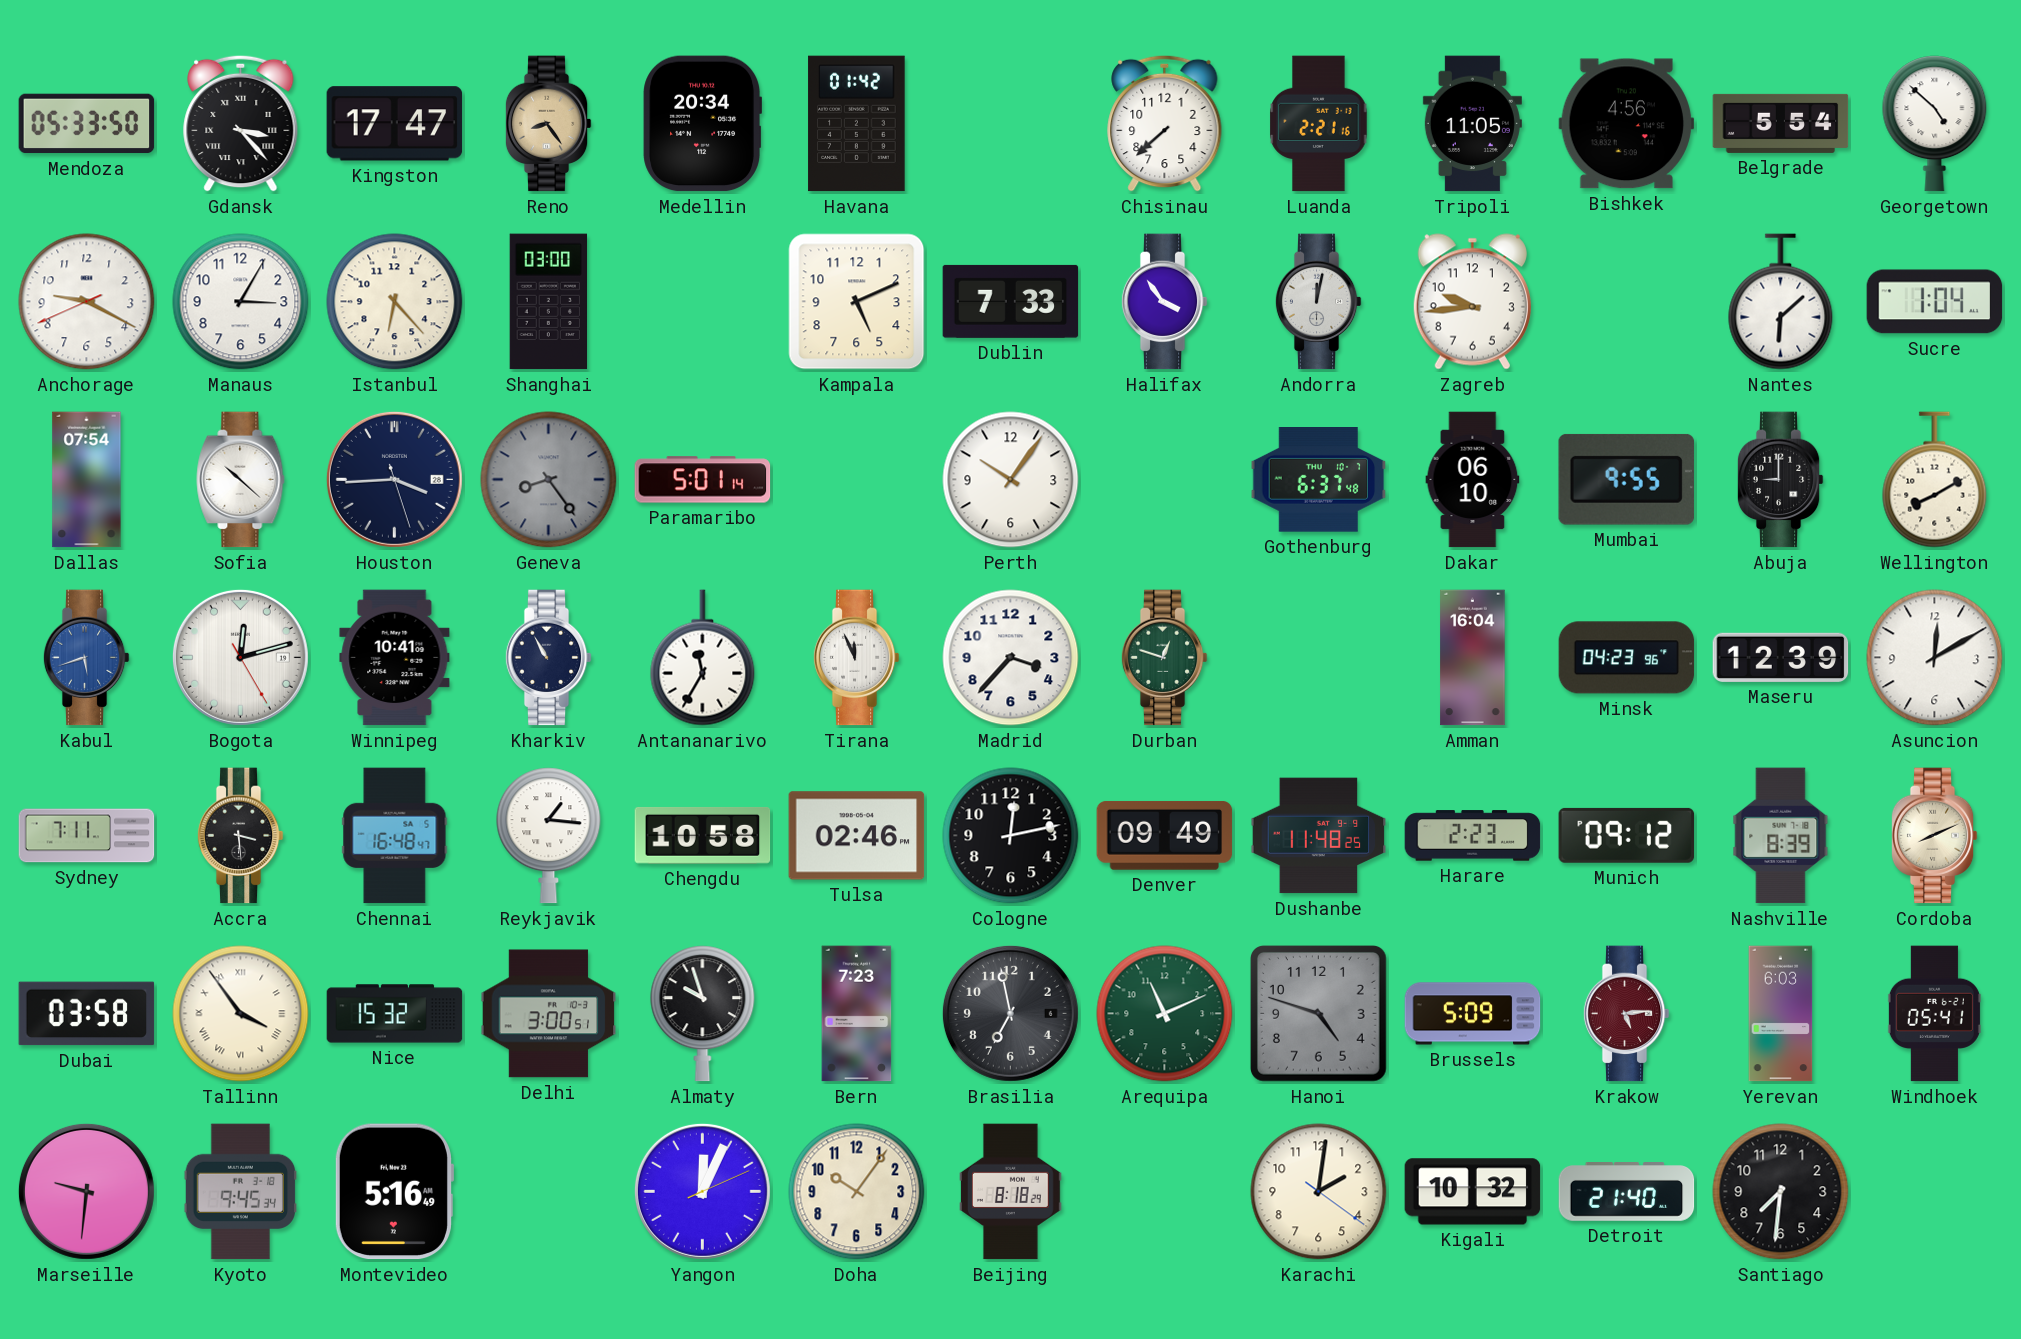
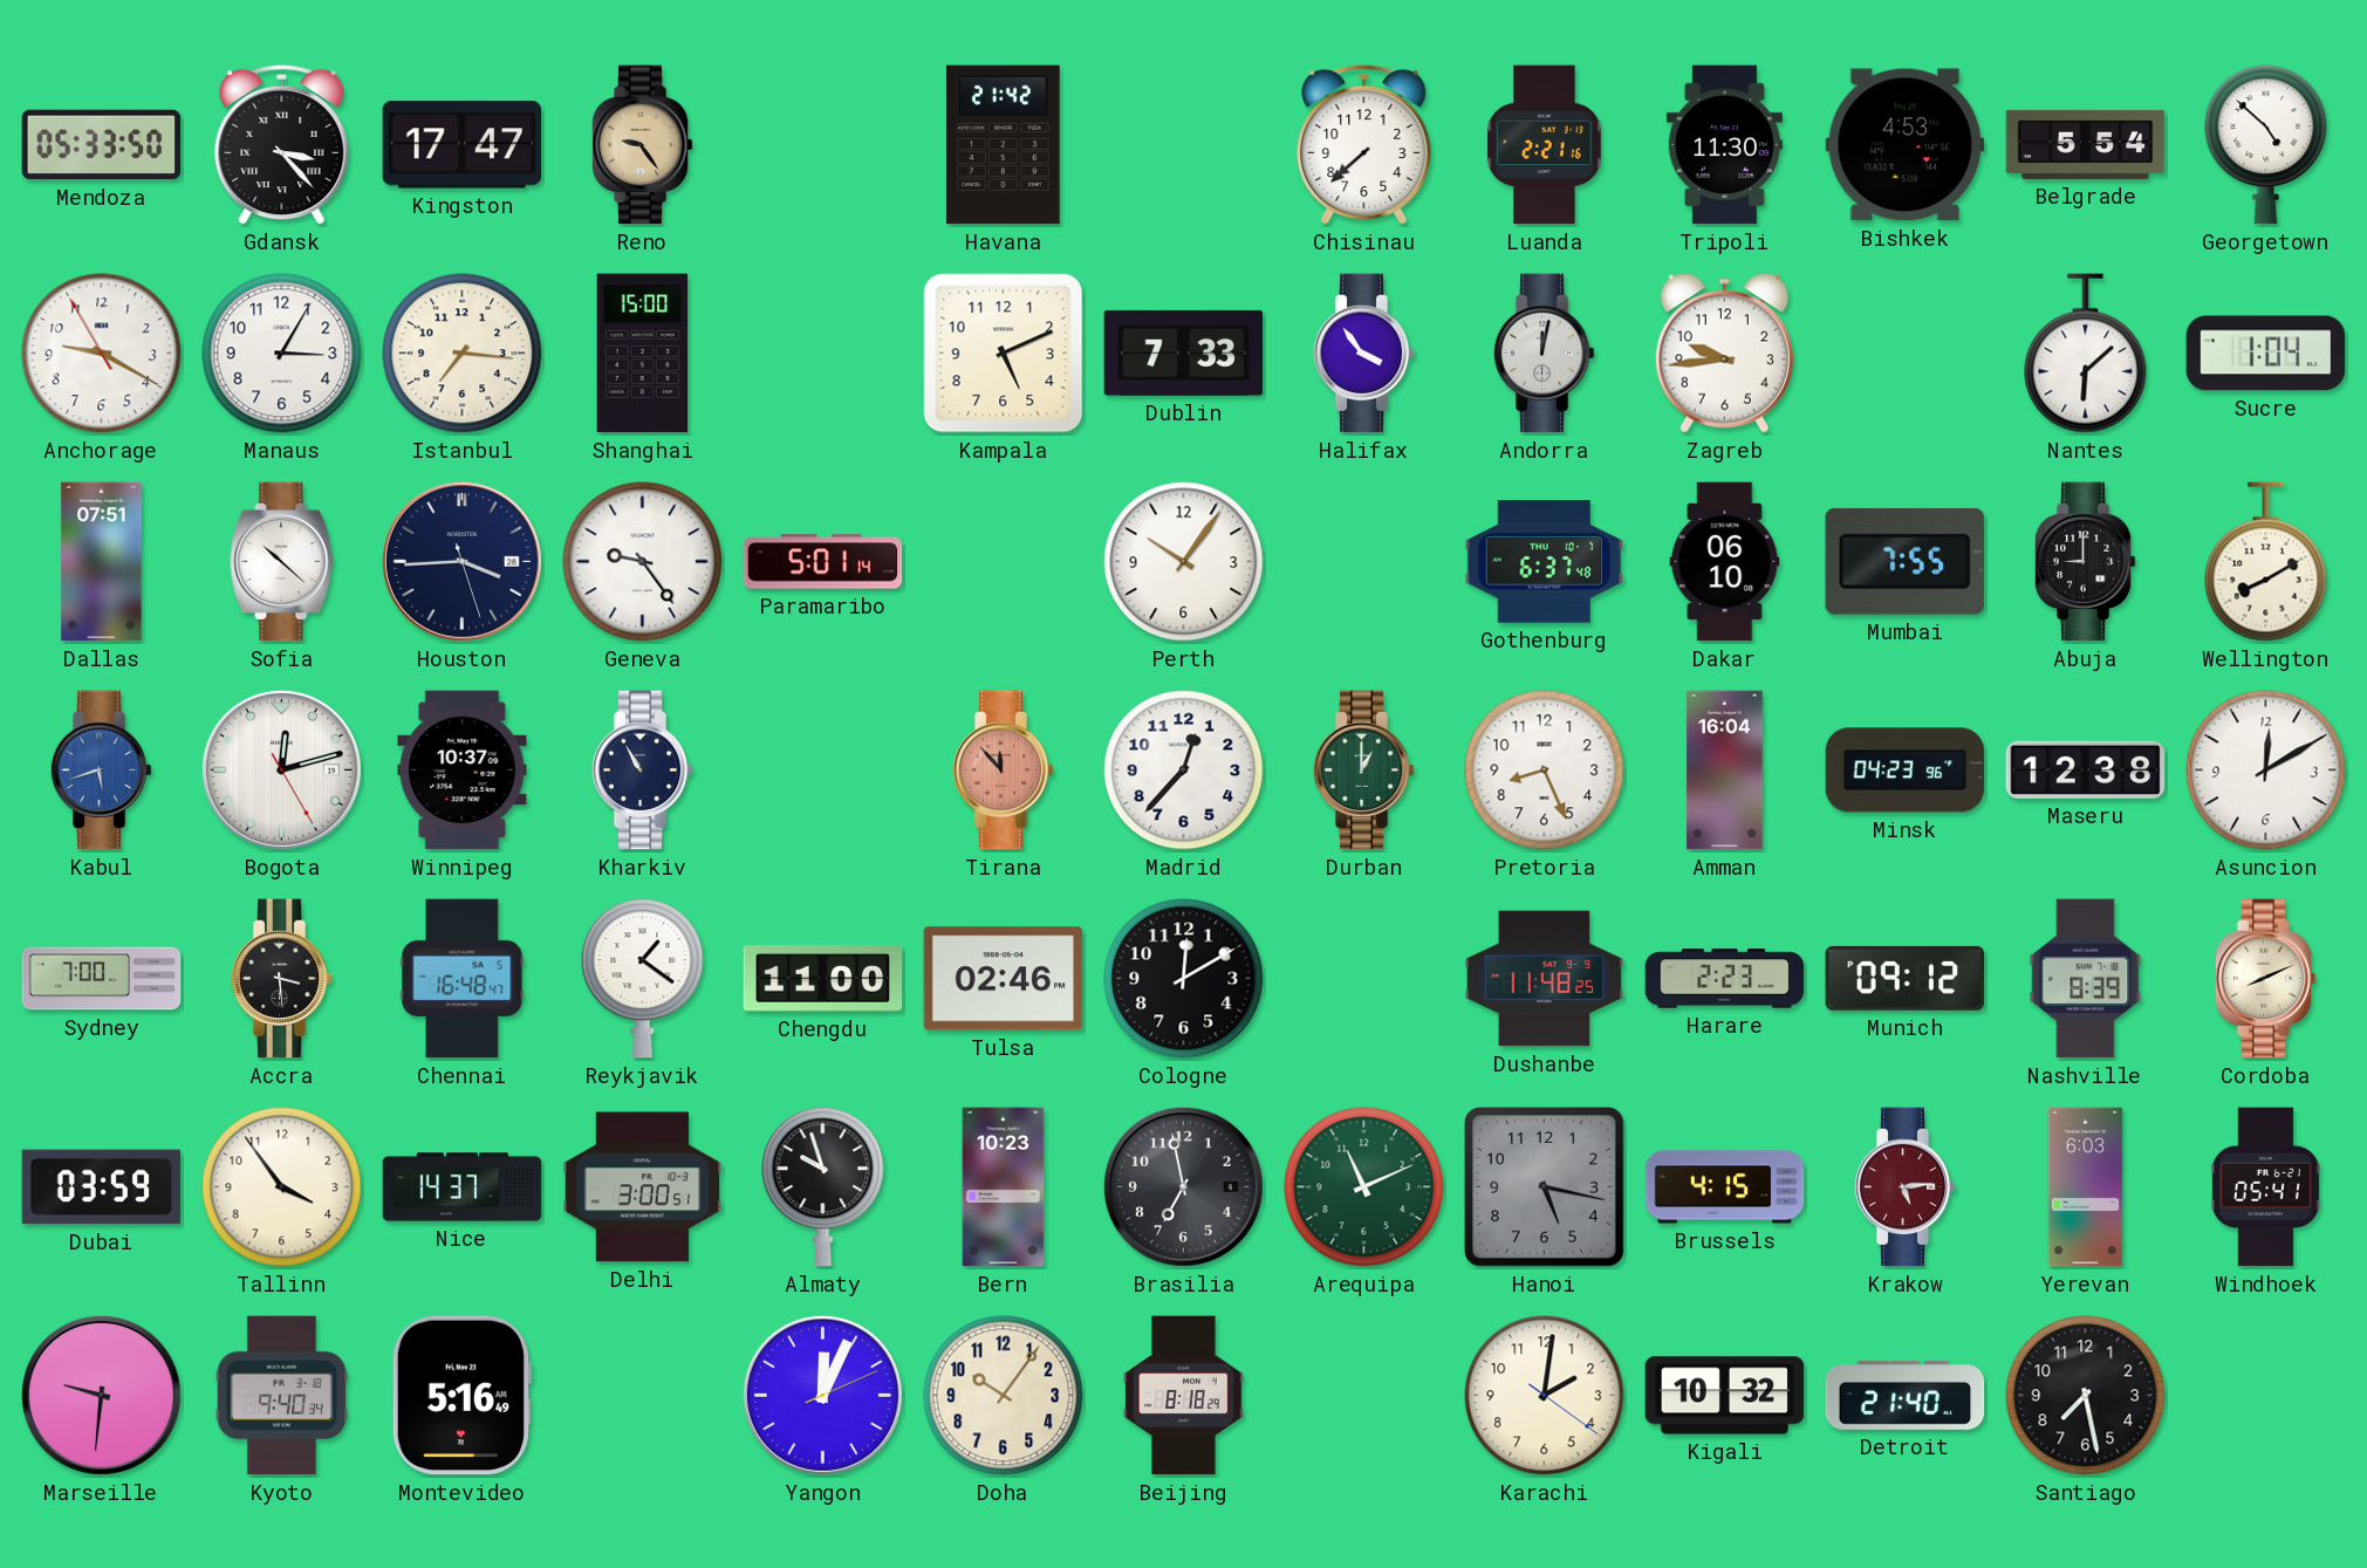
Reno: 8:24 -> 9:24
Medellin: 20:34 -> none
Havana: 01:42 -> 21:42
Tripoli: 11:05 -> 11:30
Bishkek: 4:56 -> 4:53
Anchorage: 9:19:41 -> 9:19:55
Istanbul: 6:23 -> 7:16
Shanghai: 03:00 -> 15:00
Dallas: 07:54 -> 07:51
Geneva: 8:24 -> 9:24
Geneva dial: grey -> white
Mumbai: 9:55 -> 7:55
Winnipeg: 10:41 -> 10:37
Antananarivo: 11:35 -> none
Tirana: 11:56 -> 11:53
Tirana dial: white -> salmon
Madrid: 3:37 -> 12:37
Durban: 12:48 -> 1:00
Pretoria: none -> 8:26
Maseru: 12:39 -> 12:38
Sydney: 7:11 -> 7:00
Reykjavik: 1:16 -> 1:21
Chengdu: 10:58 -> 11:00
Cologne: 12:13 -> 12:10
Denver: 09:49 -> none
Dubai: 03:58 -> 03:59
Tallinn numerals: Roman -> Arabic
Nice: 15:32 -> 14:37
Bern: 7:23 -> 10:23
Hanoi: 4:48 -> 5:17
Brussels: 5:09 -> 4:15
Kyoto: 9:45 -> 9:40
Santiago: 7:31 -> 7:28
